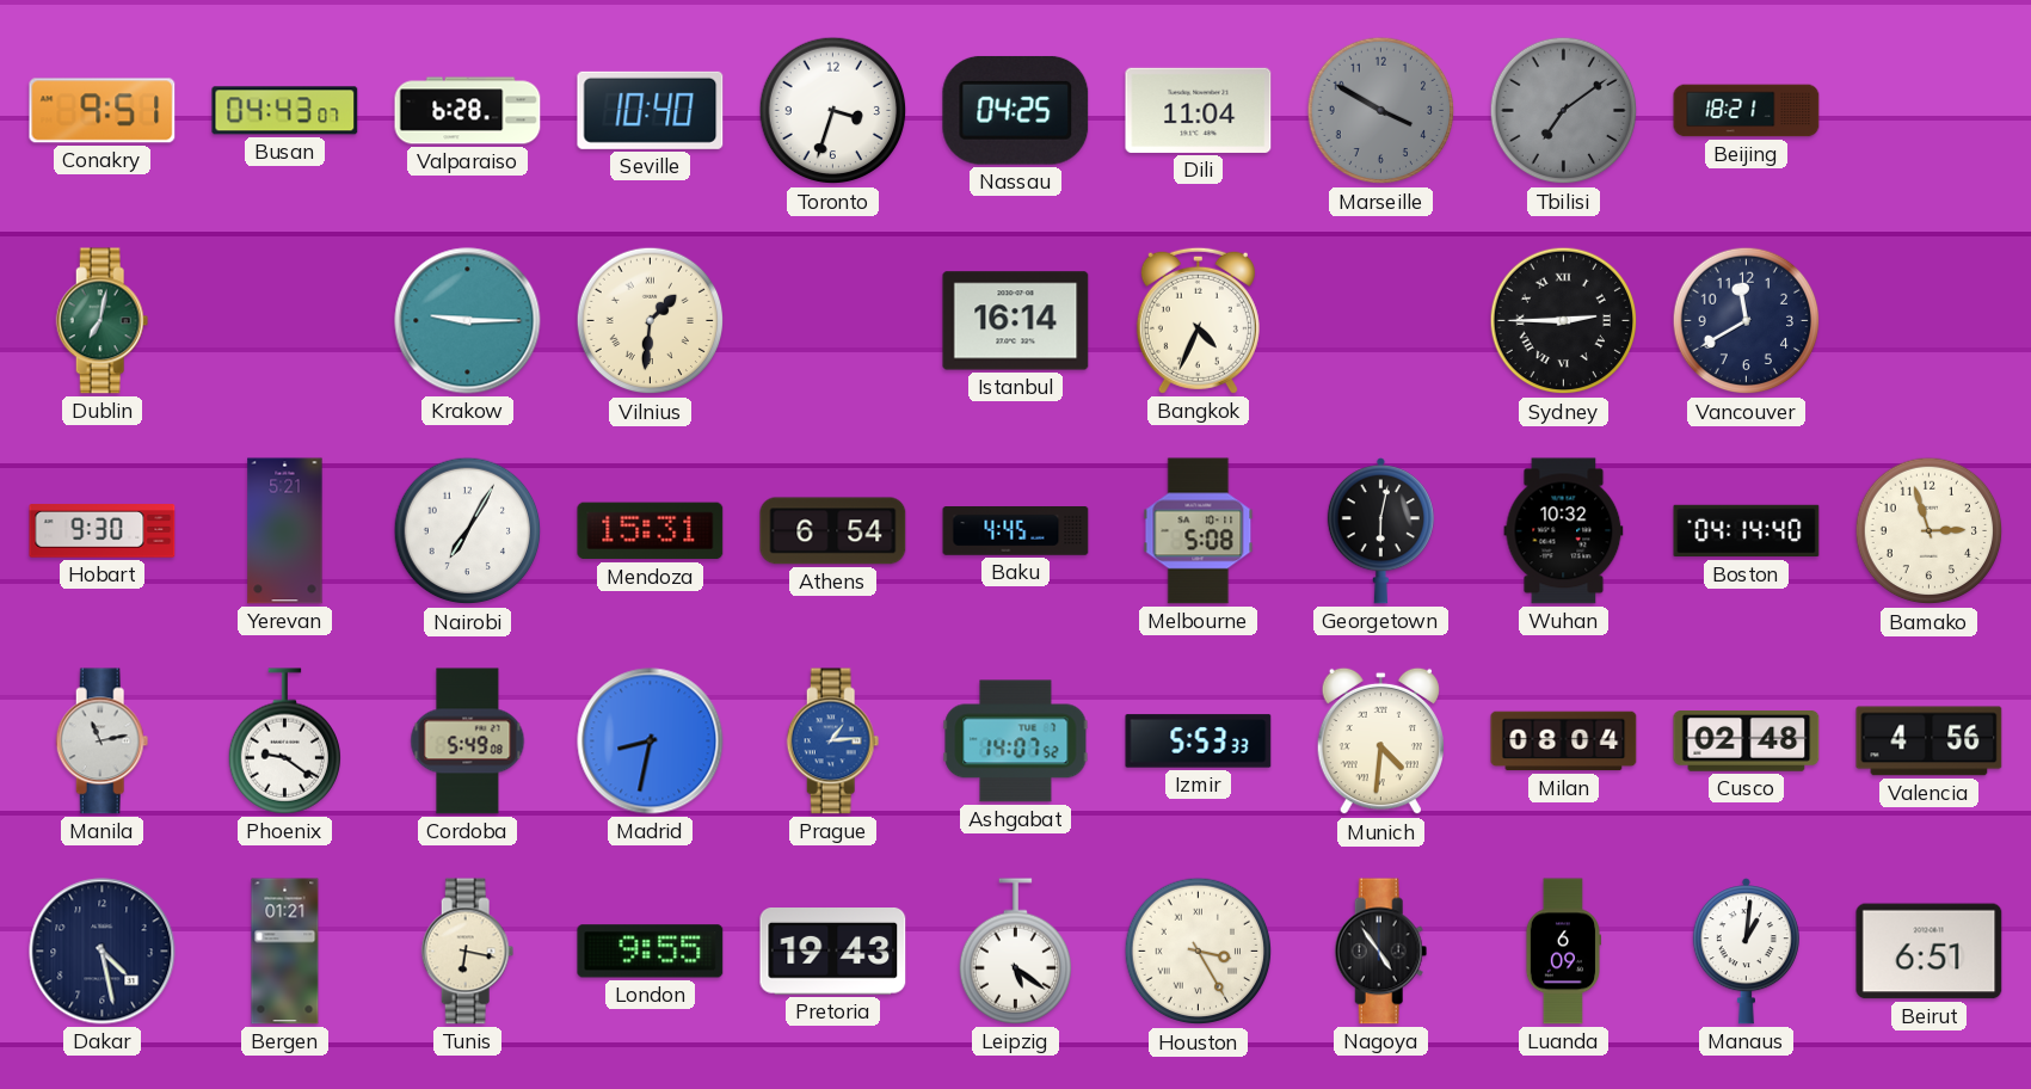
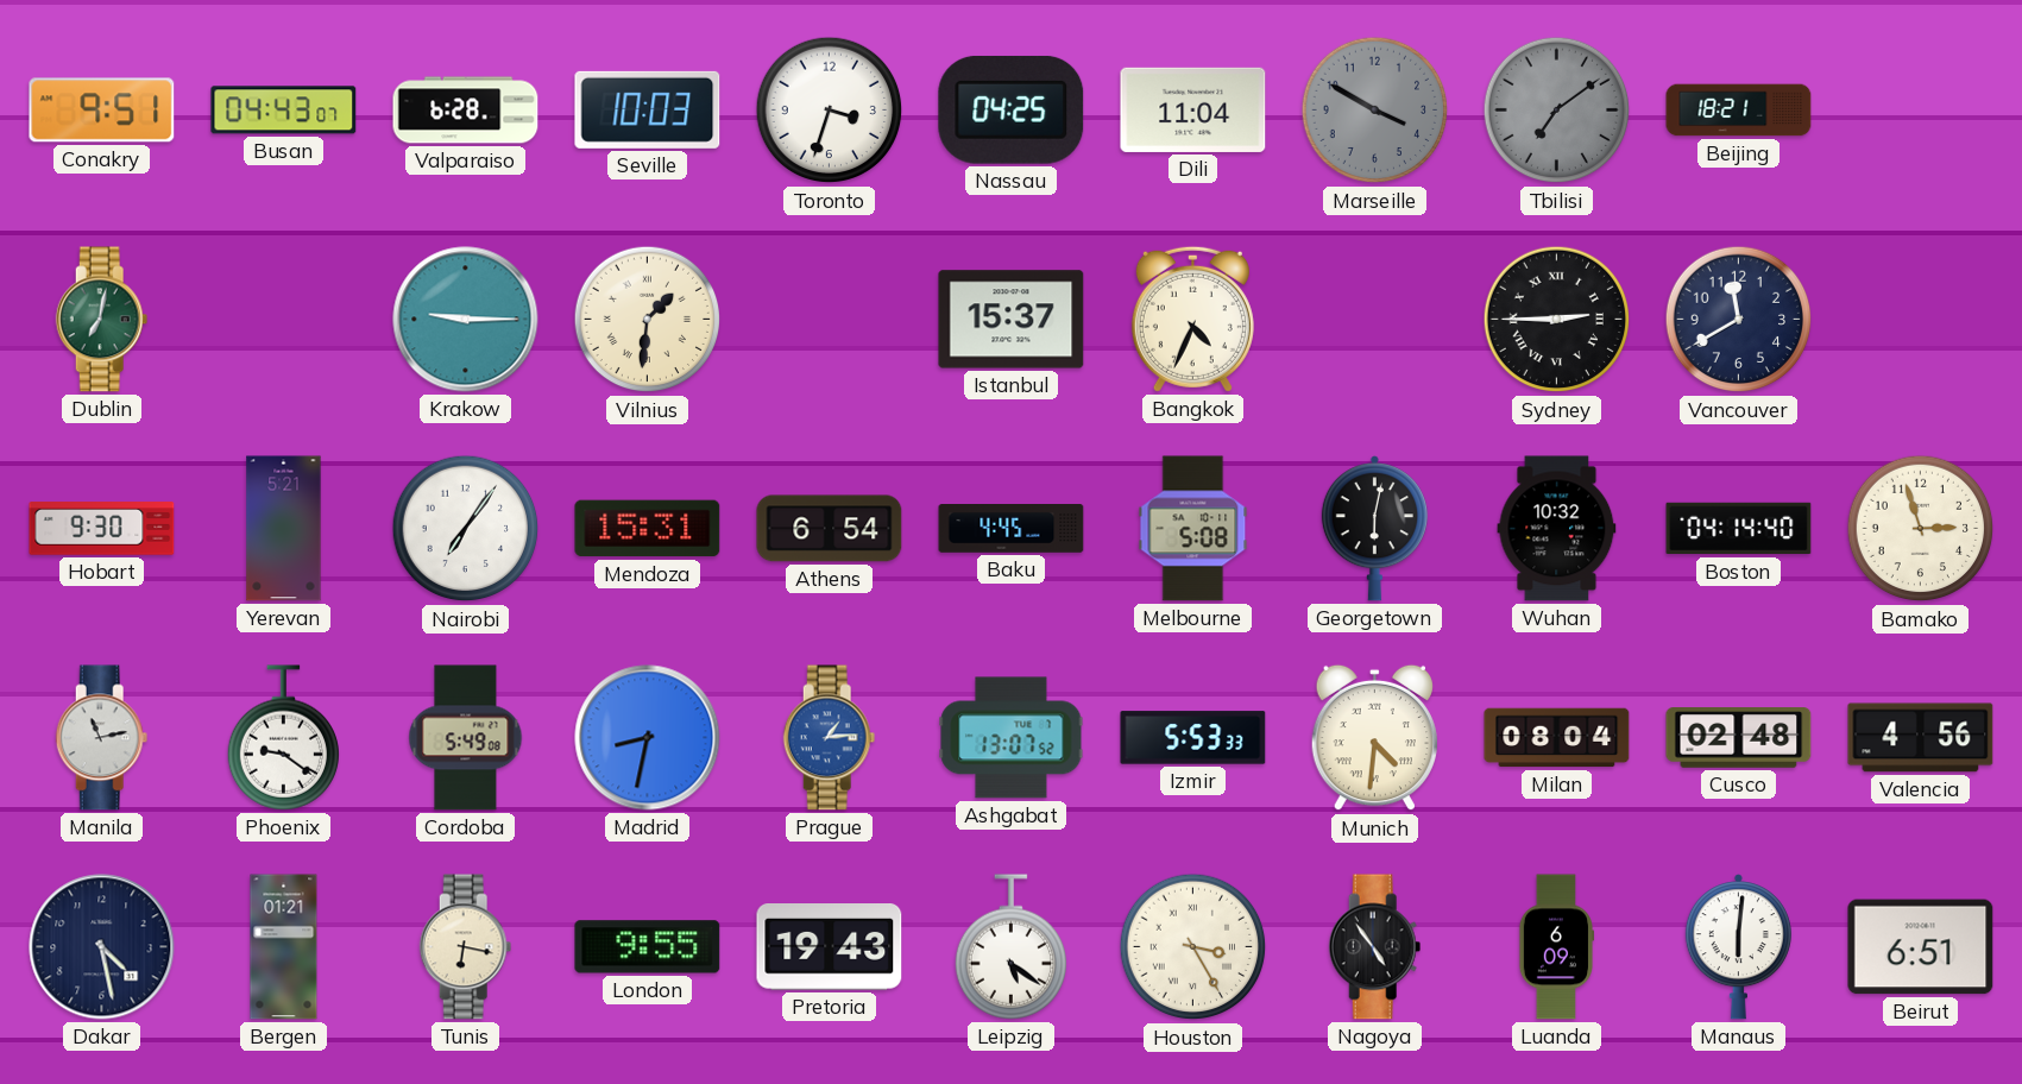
Seville: 10:40 -> 10:03
Istanbul: 16:14 -> 15:37
Nairobi: 7:05 -> 7:06
Ashgabat: 14:07 -> 13:07
Manaus: 1:01 -> 6:01
